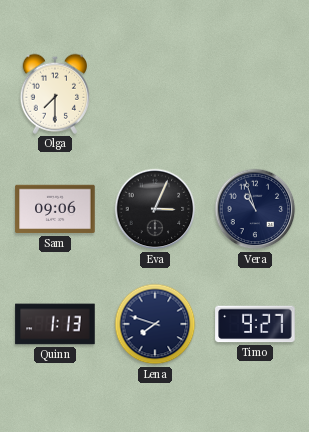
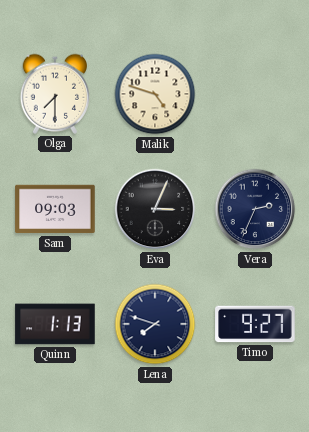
Malik: none -> 4:48
Sam: 09:06 -> 09:03
Vera: 10:57 -> 2:34
